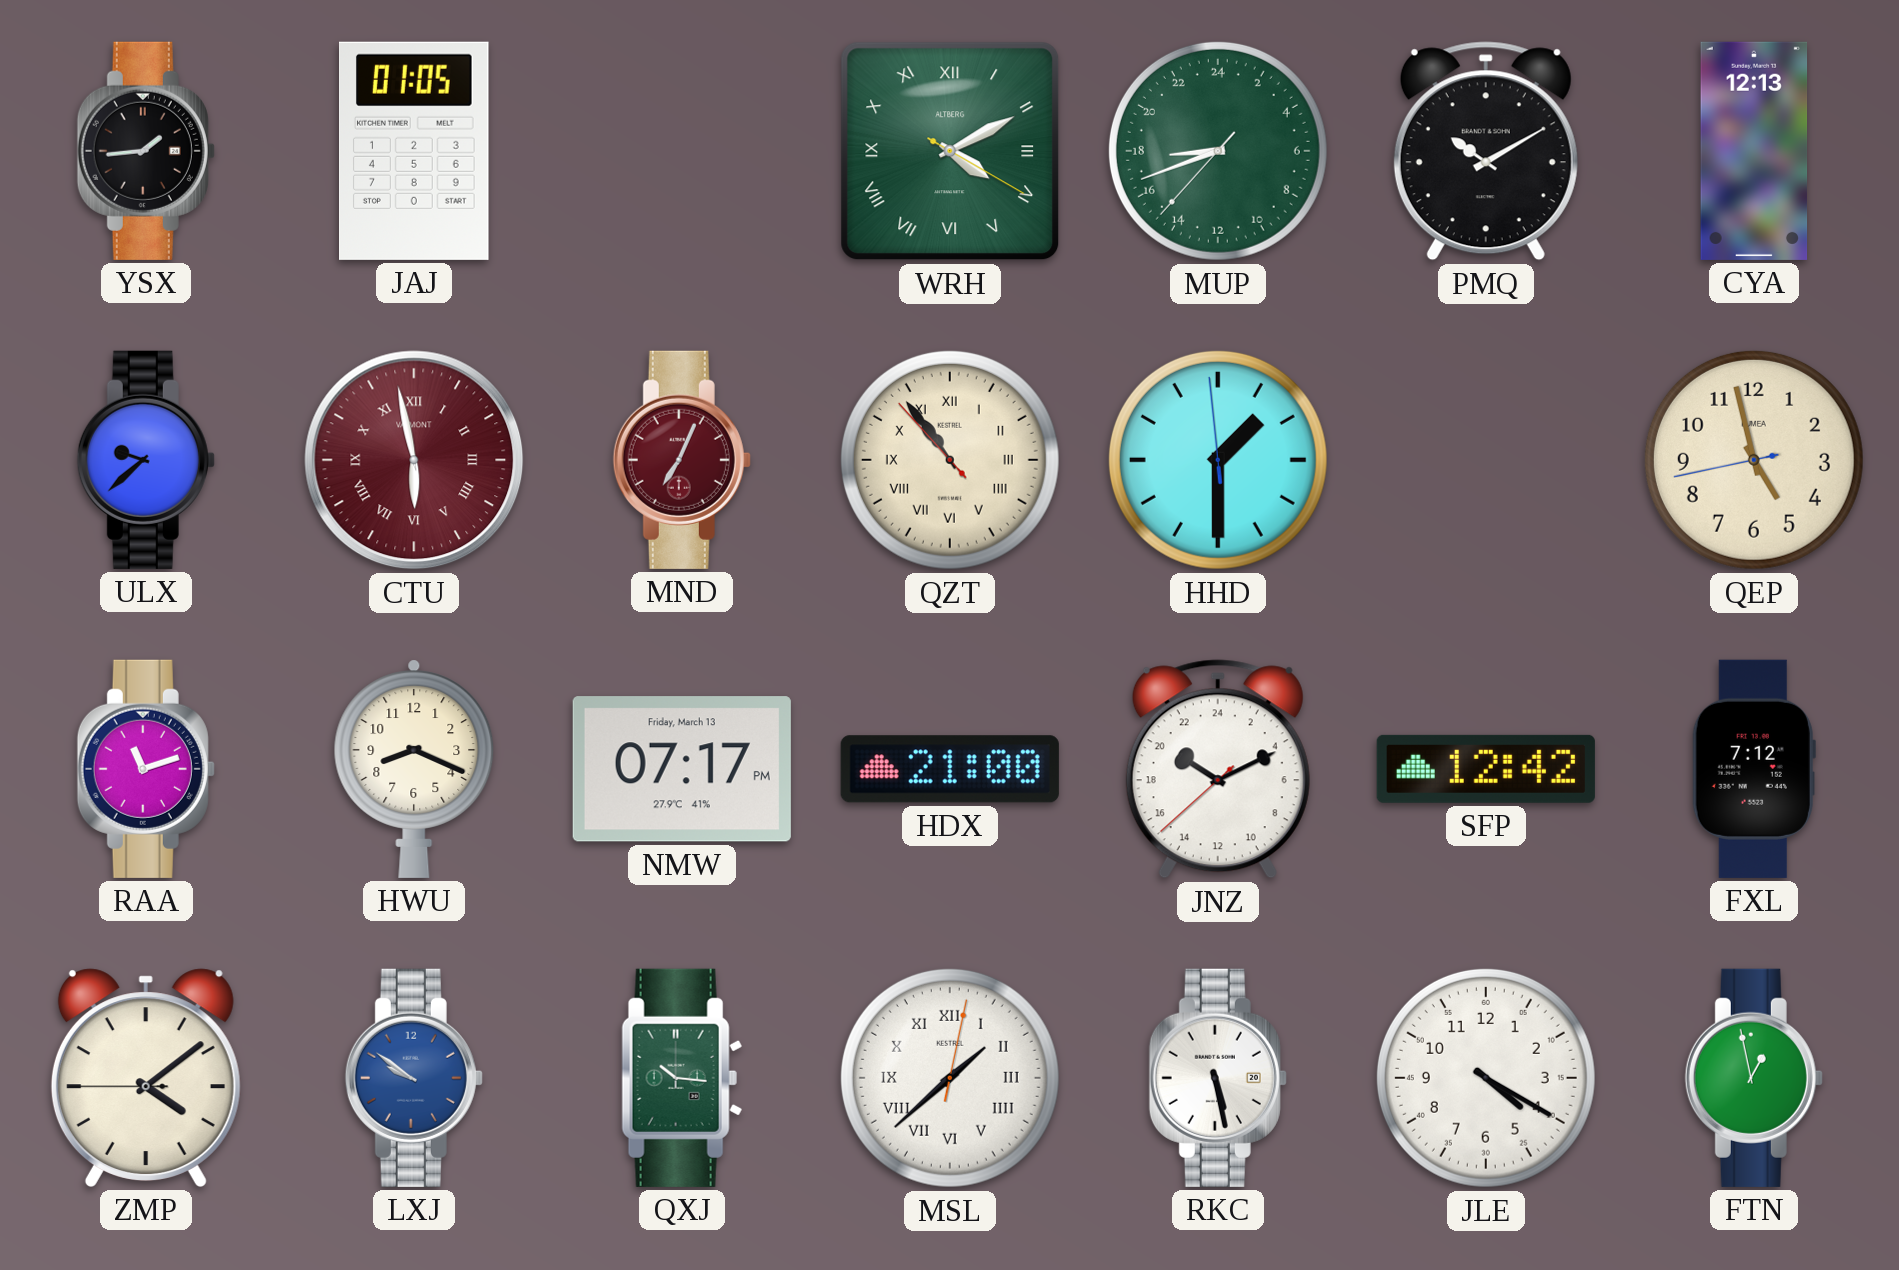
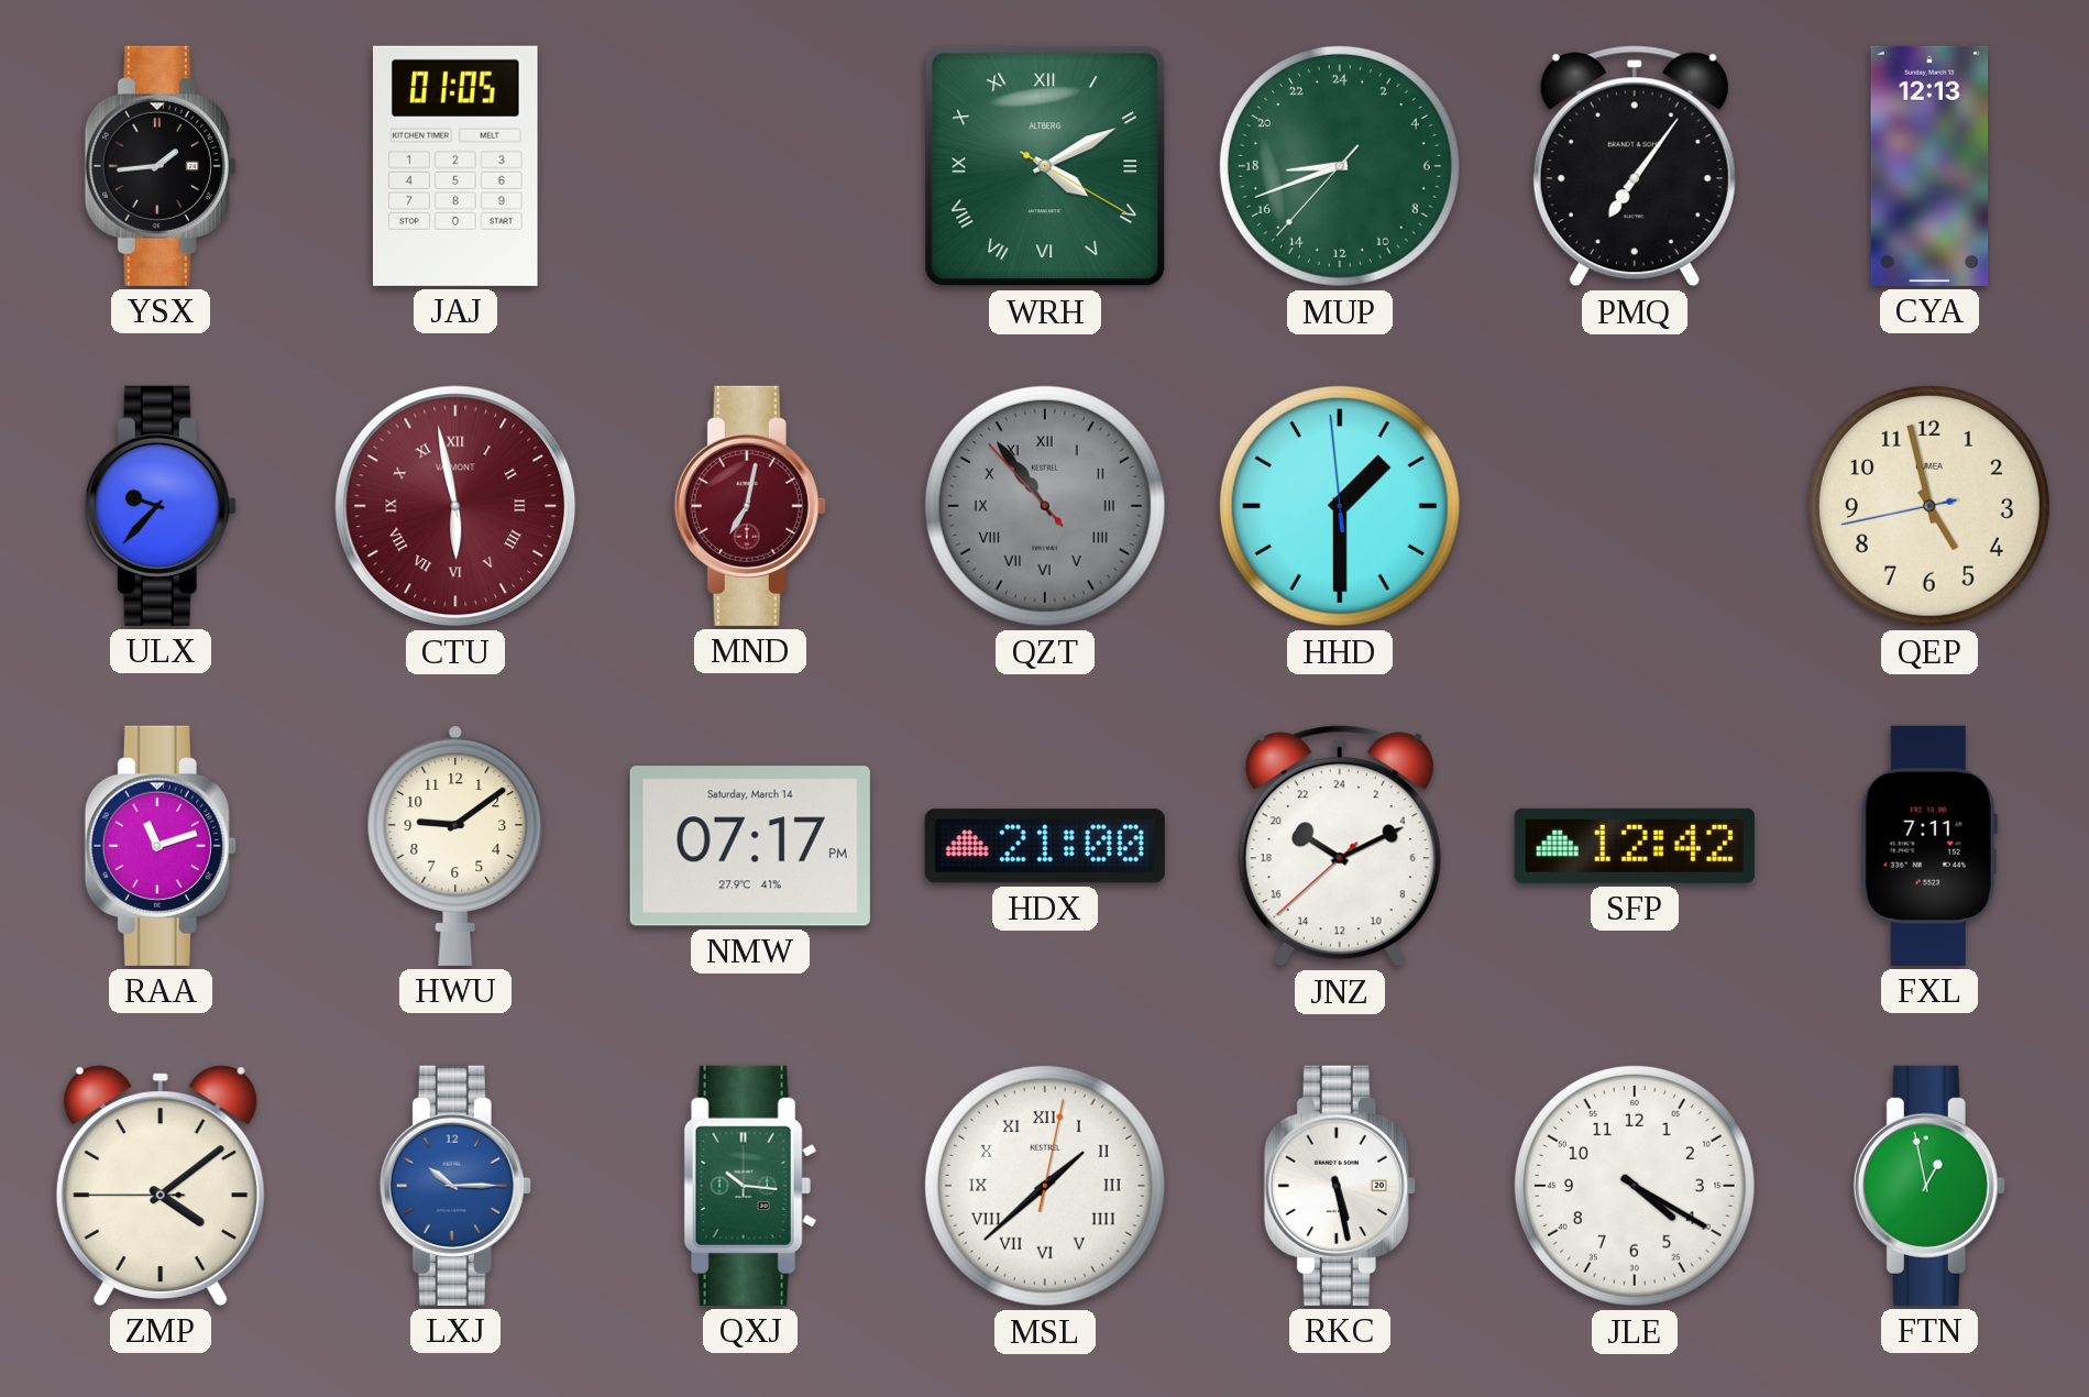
PMQ: 10:10 -> 7:06
ULX: 9:38 -> 9:37
MND: 7:04 -> 7:02
QZT dial: cream -> grey
HWU: 8:19 -> 9:09
NMW date: Friday, March 13 -> Saturday, March 14
FXL: 7:12 -> 7:11
LXJ: 9:51 -> 10:15
